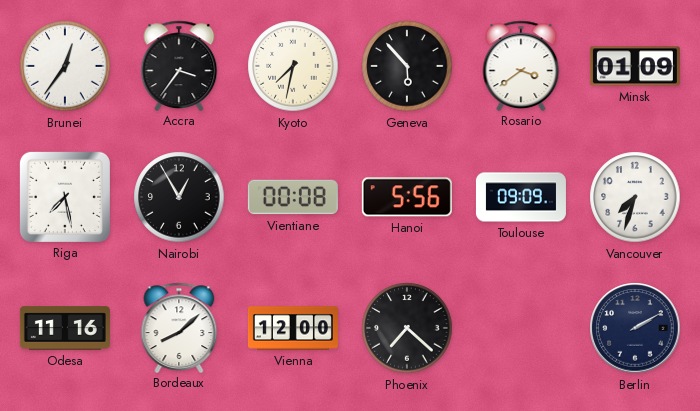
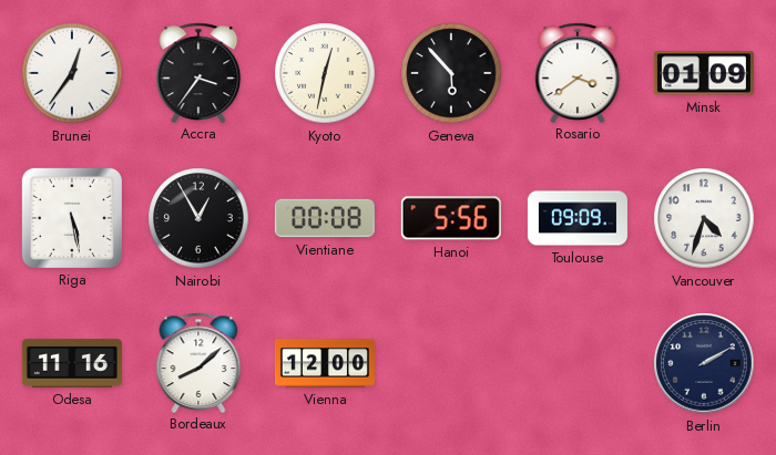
Kyoto: 7:32 -> 12:32
Riga: 7:28 -> 5:28
Vancouver: 7:33 -> 4:33
Phoenix: 7:22 -> none
